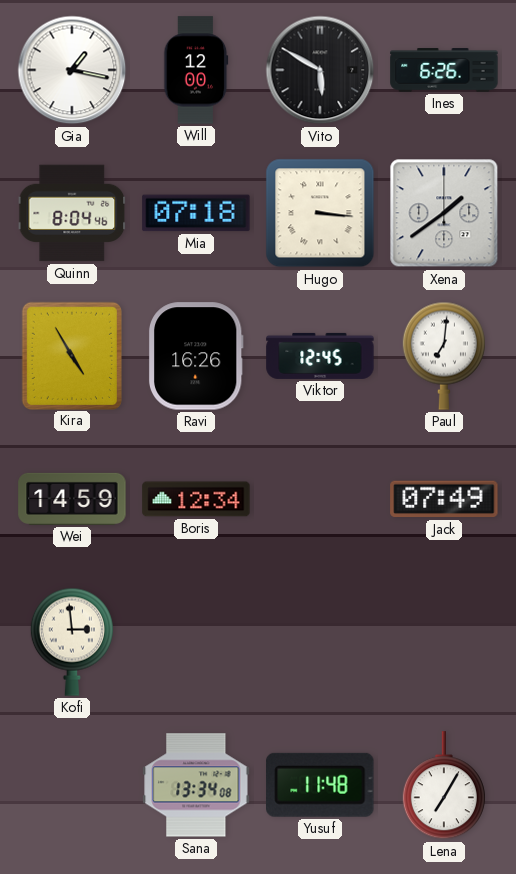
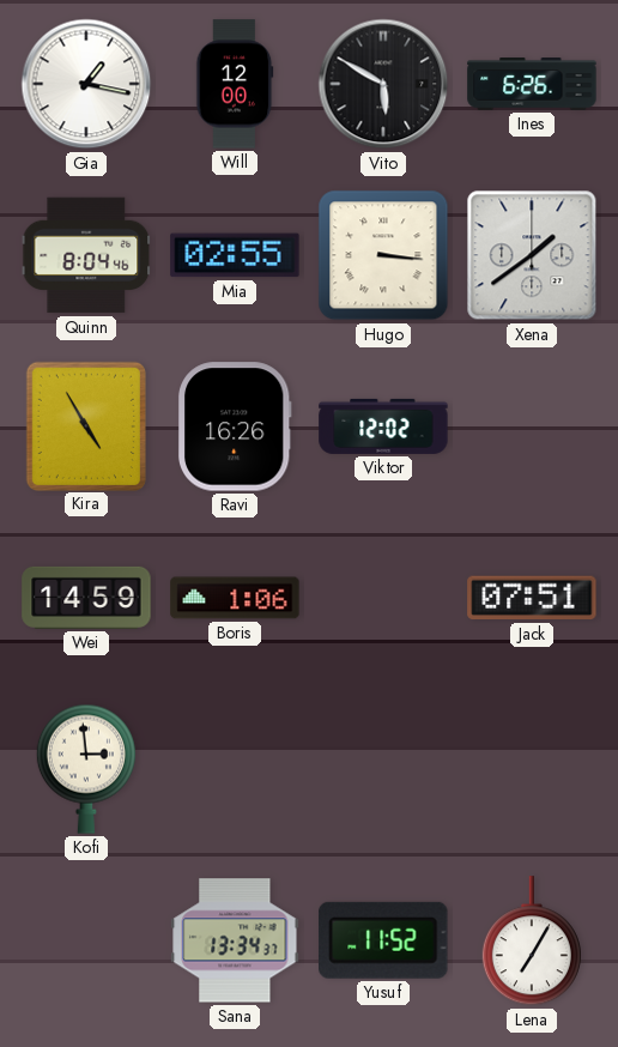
Mia: 07:18 -> 02:55
Viktor: 12:45 -> 12:02
Paul: 7:01 -> none
Boris: 12:34 -> 1:06
Jack: 07:49 -> 07:51
Sana: 13:34:08 -> 13:34:37
Yusuf: 11:48 -> 11:52
